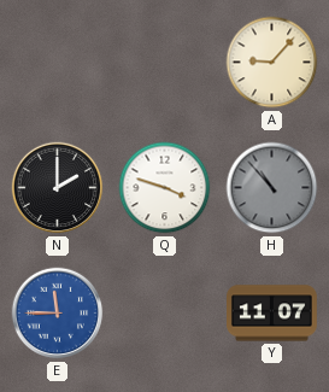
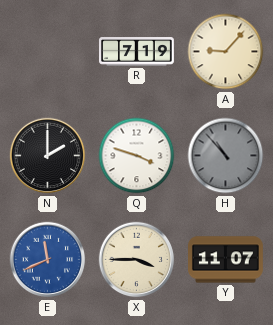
R: none -> 7:19
E: 11:45 -> 11:41
X: none -> 3:45
